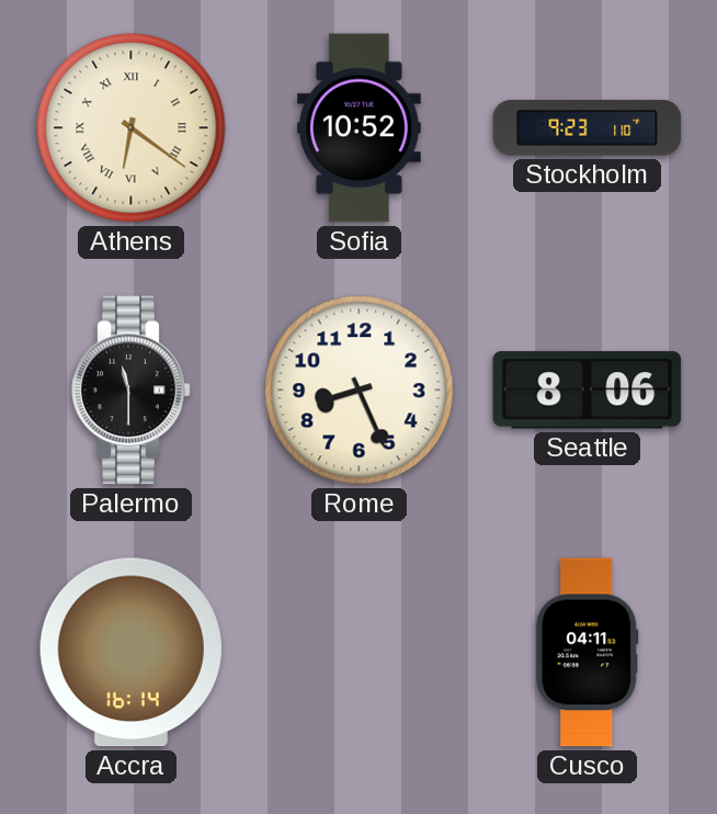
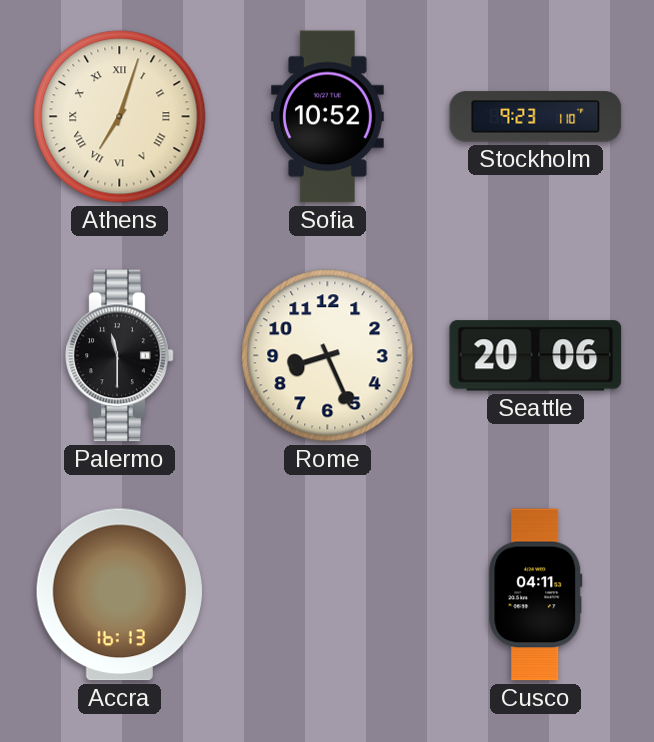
Athens: 6:21 -> 7:03
Seattle: 8:06 -> 20:06
Accra: 16:14 -> 16:13
